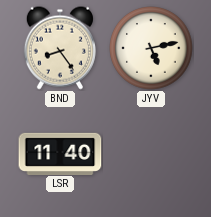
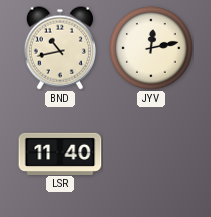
BND: 8:24 -> 10:43
JYV: 5:13 -> 12:13
